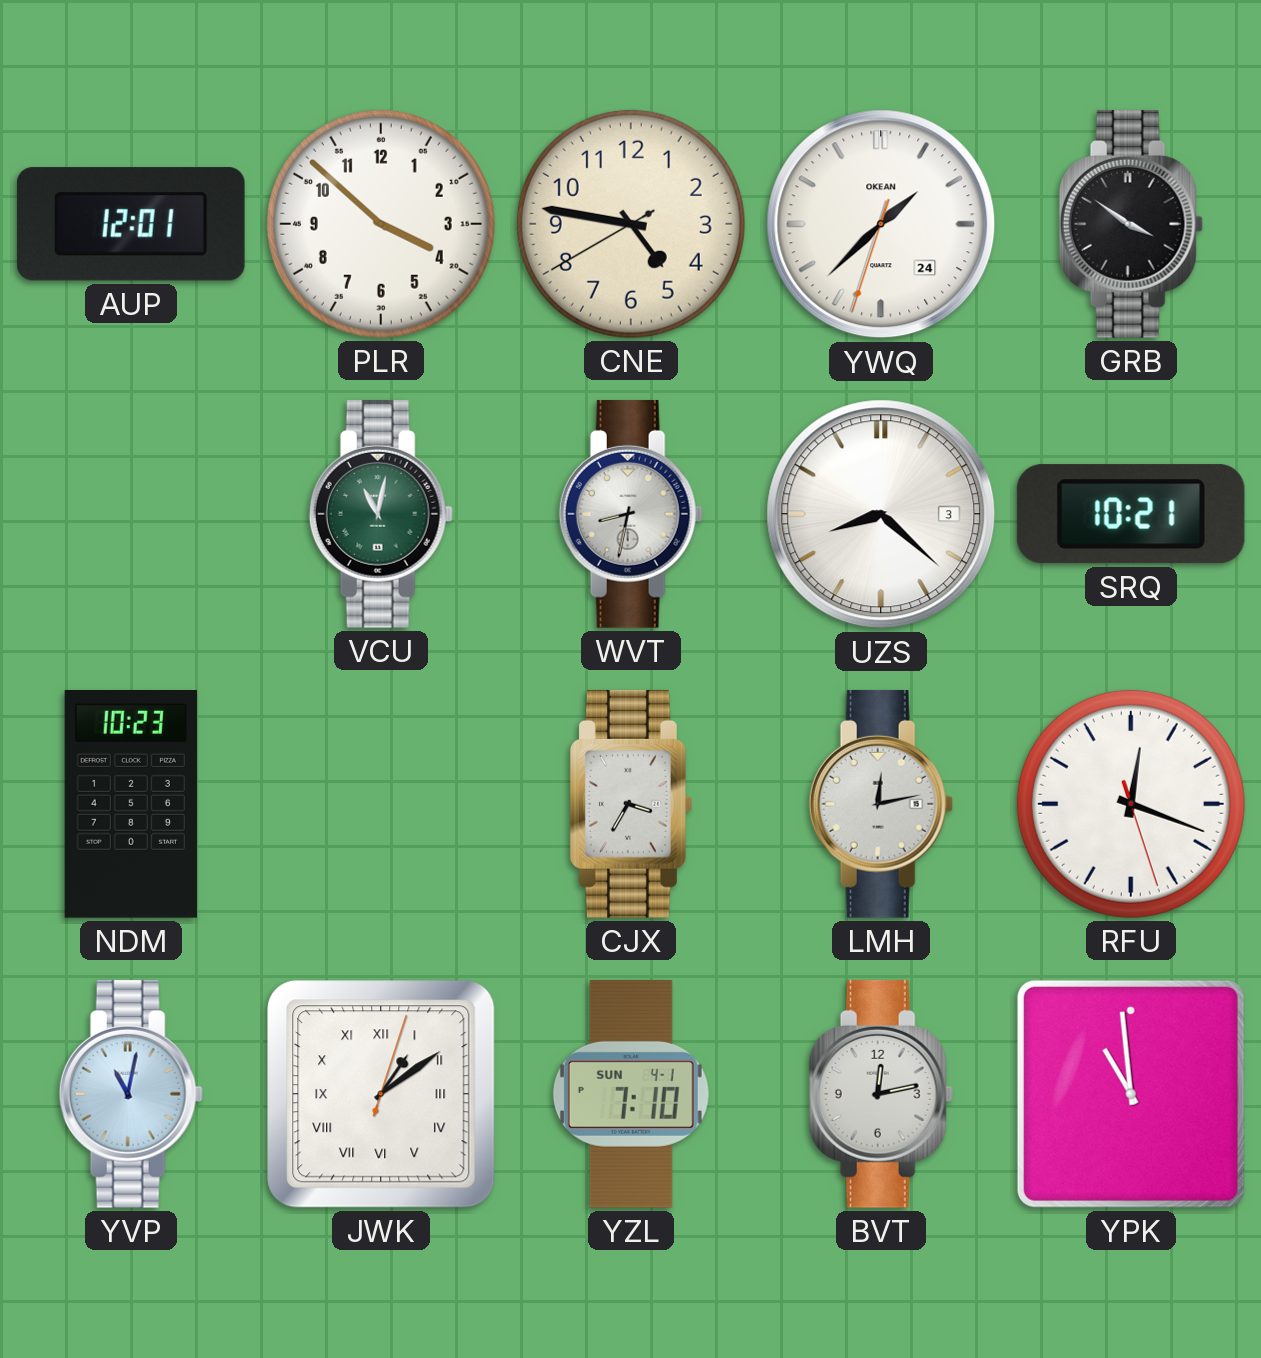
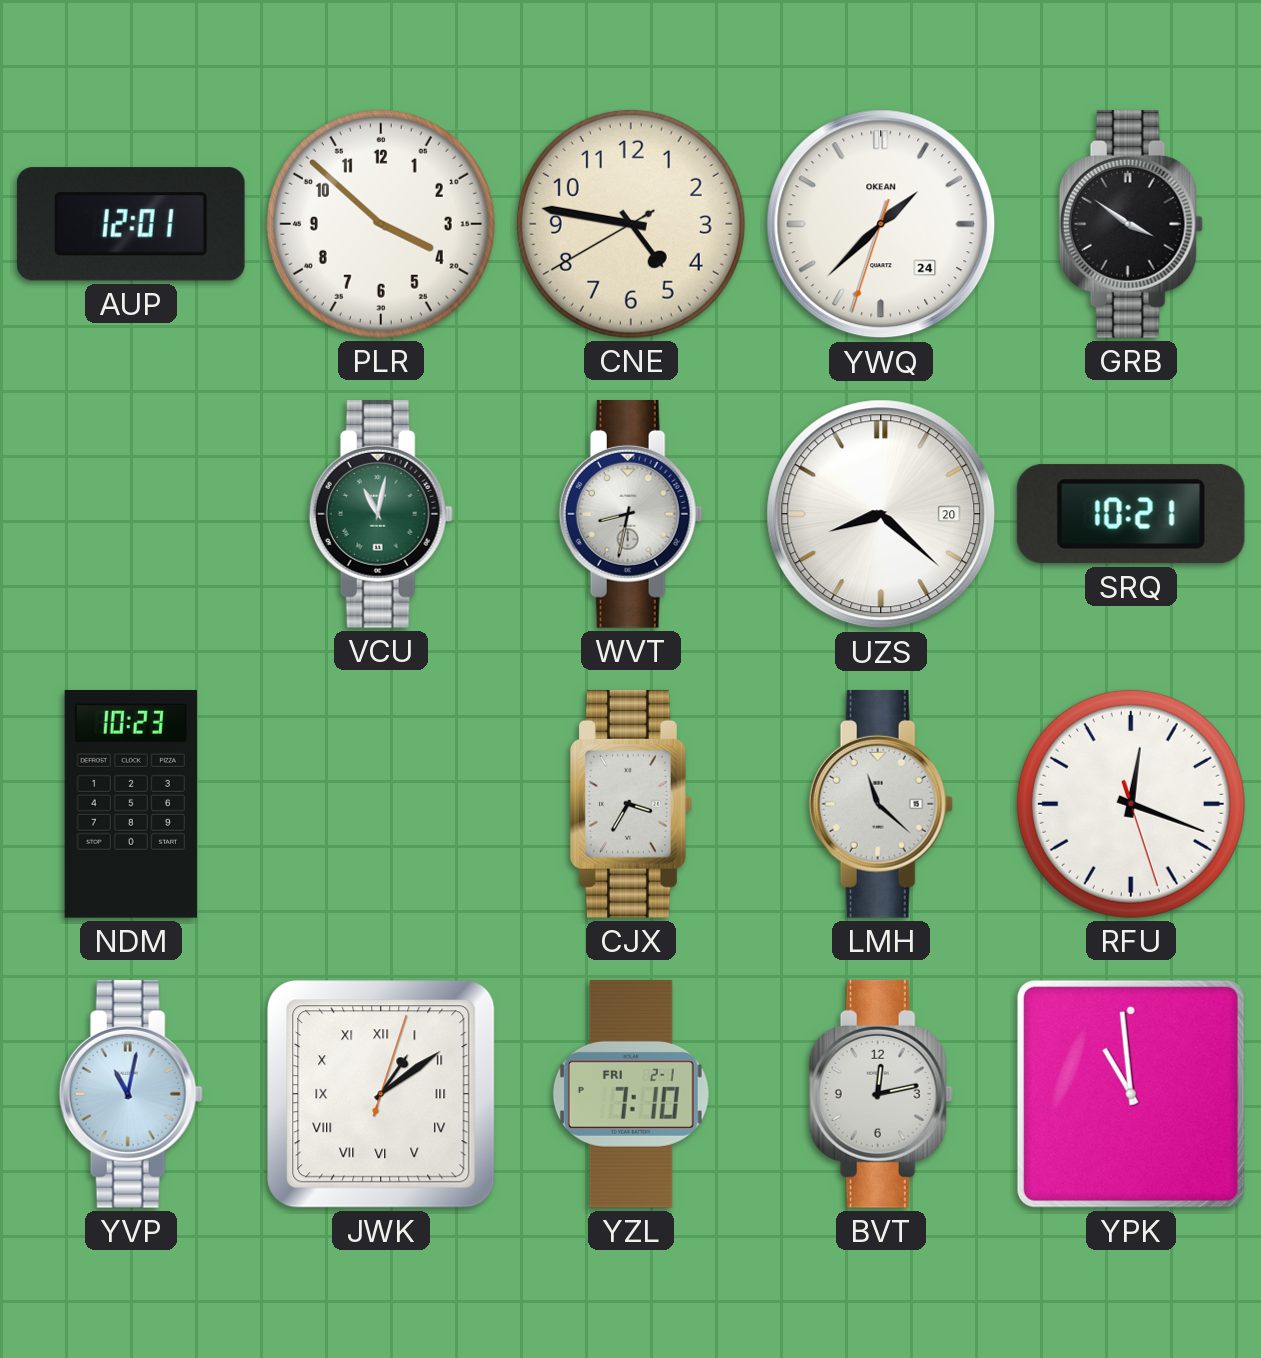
UZS date: 3 -> 20
LMH: 12:13 -> 11:22
YZL date: SUN 4-1 -> FRI 2-1
